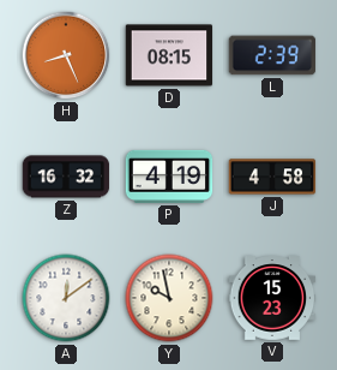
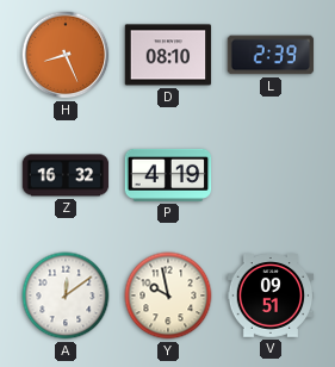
D: 08:15 -> 08:10
J: 4:58 -> none
V: 15:23 -> 09:51
